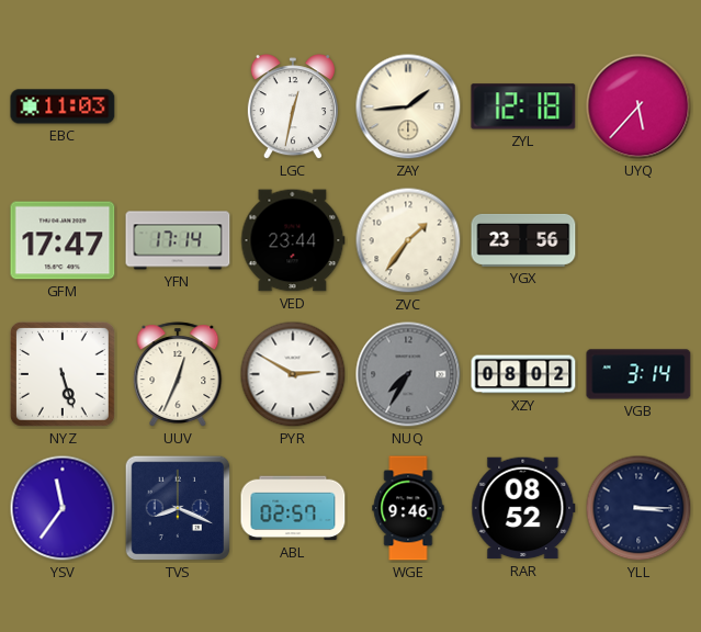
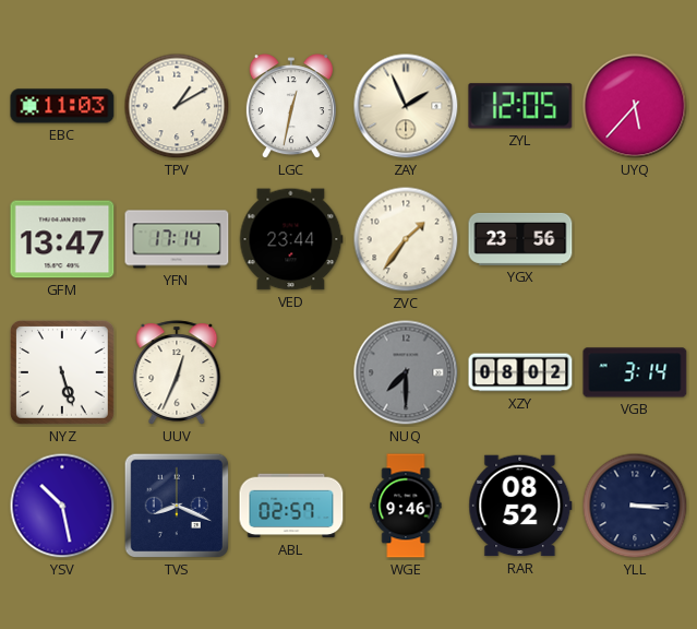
TPV: none -> 1:10
ZAY: 1:44 -> 1:56
ZYL: 12:18 -> 12:05
GFM: 17:47 -> 13:47
PYR: 2:50 -> none
NUQ: 7:35 -> 7:30
YSV: 11:36 -> 10:28
